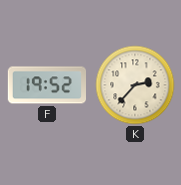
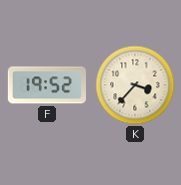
K: 2:37 -> 3:37
